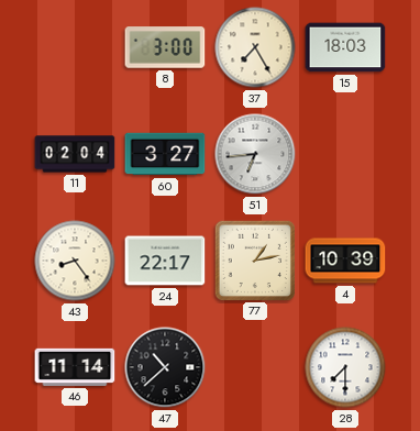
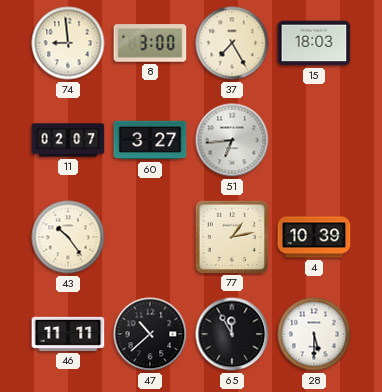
74: none -> 8:59
11: 02:04 -> 02:07
43: 8:24 -> 10:24
24: 22:17 -> none
46: 11:14 -> 11:11
65: none -> 11:55
28: 7:30 -> 5:30
